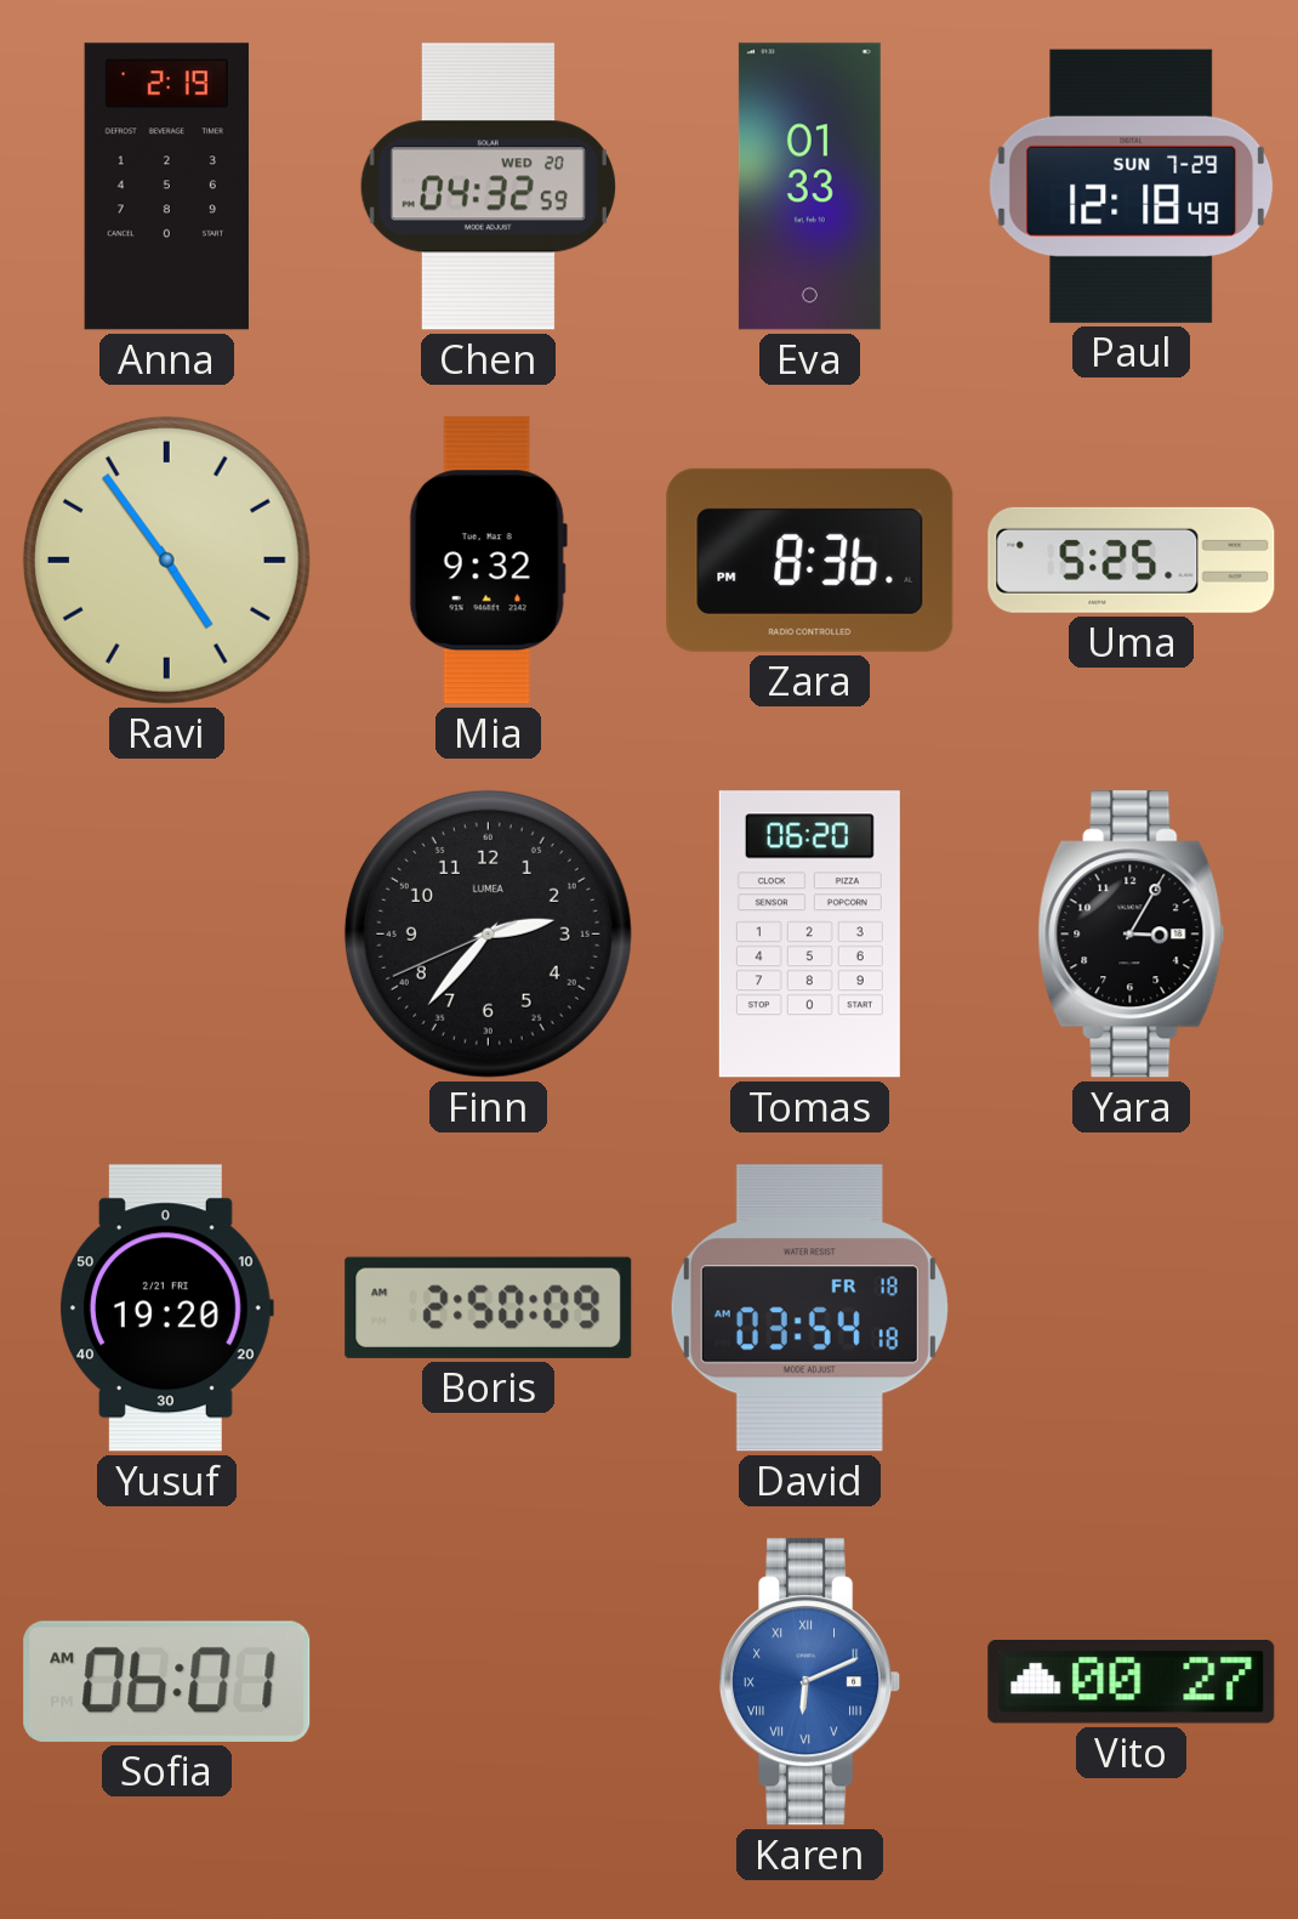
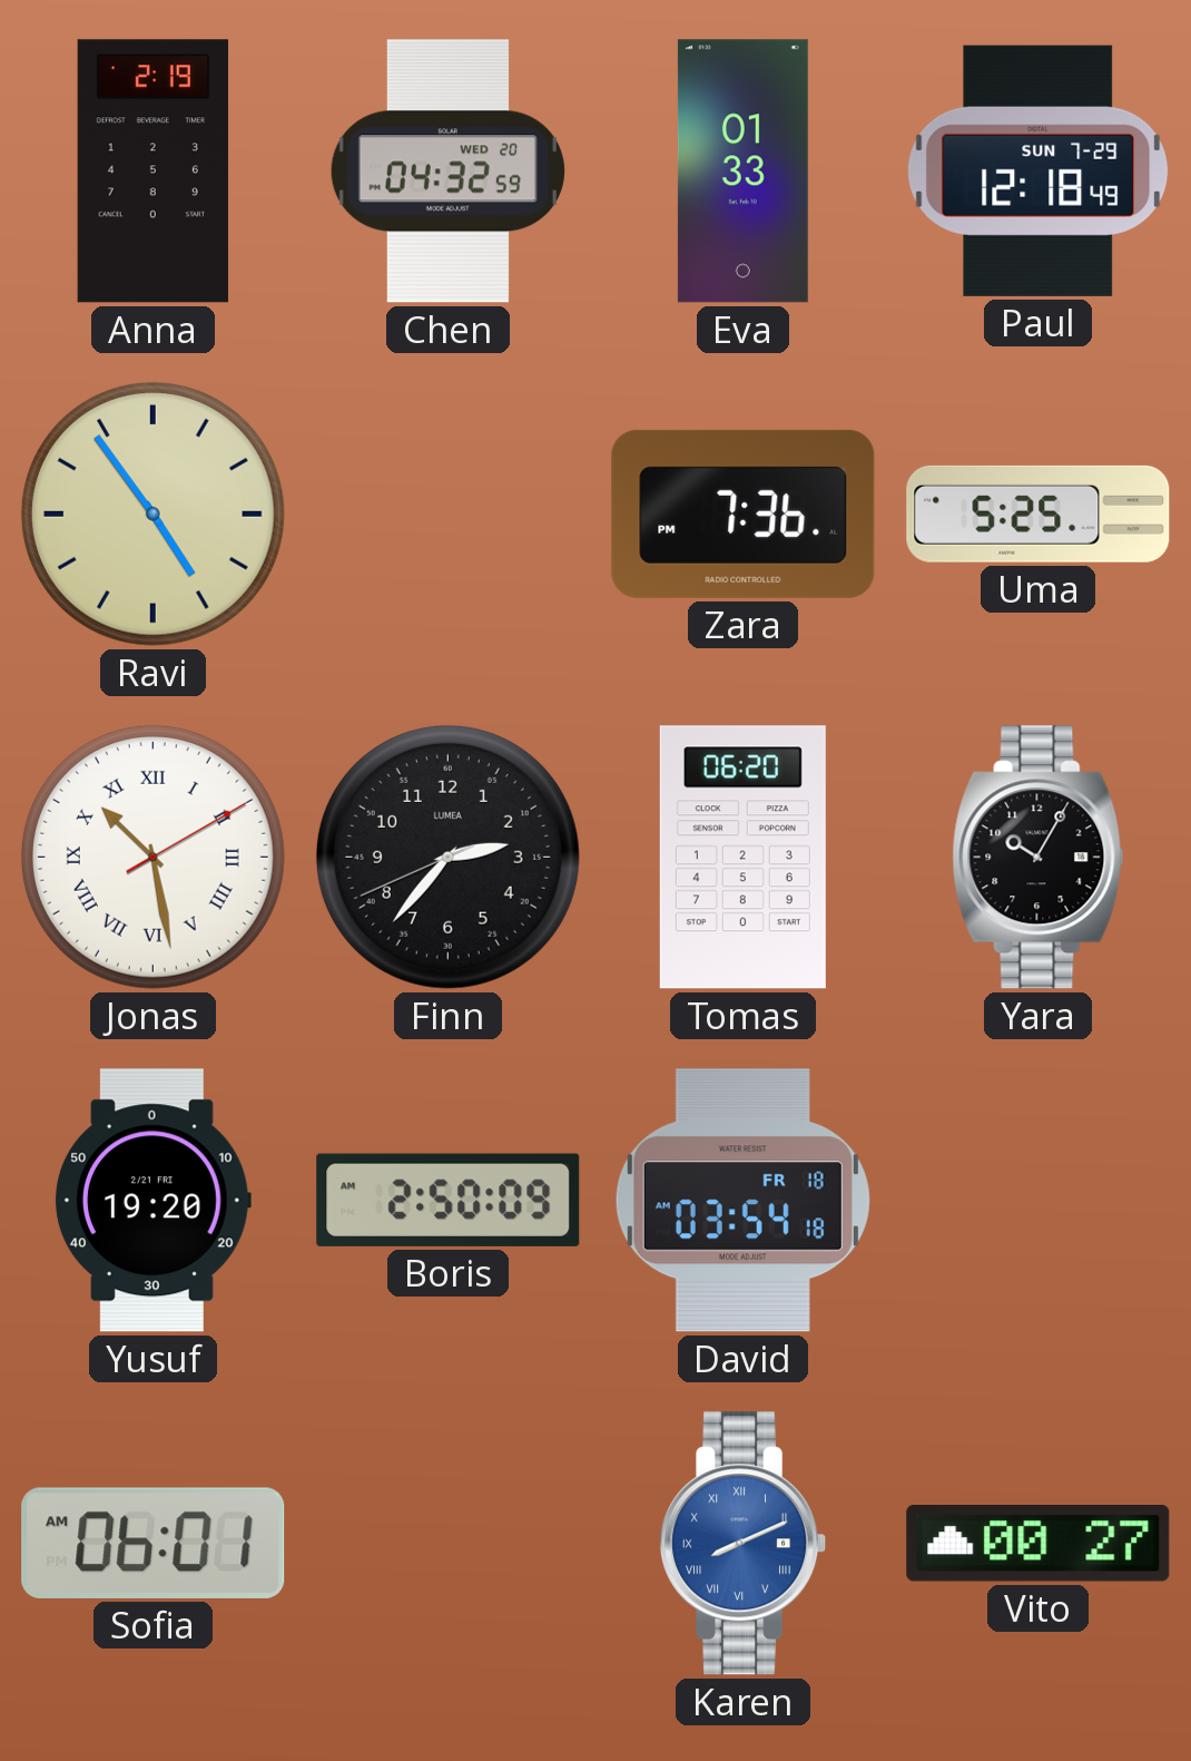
Mia: 9:32 -> none
Zara: 8:36 -> 7:36
Jonas: none -> 10:28
Yara: 3:05 -> 10:05
Karen: 6:11 -> 8:11
